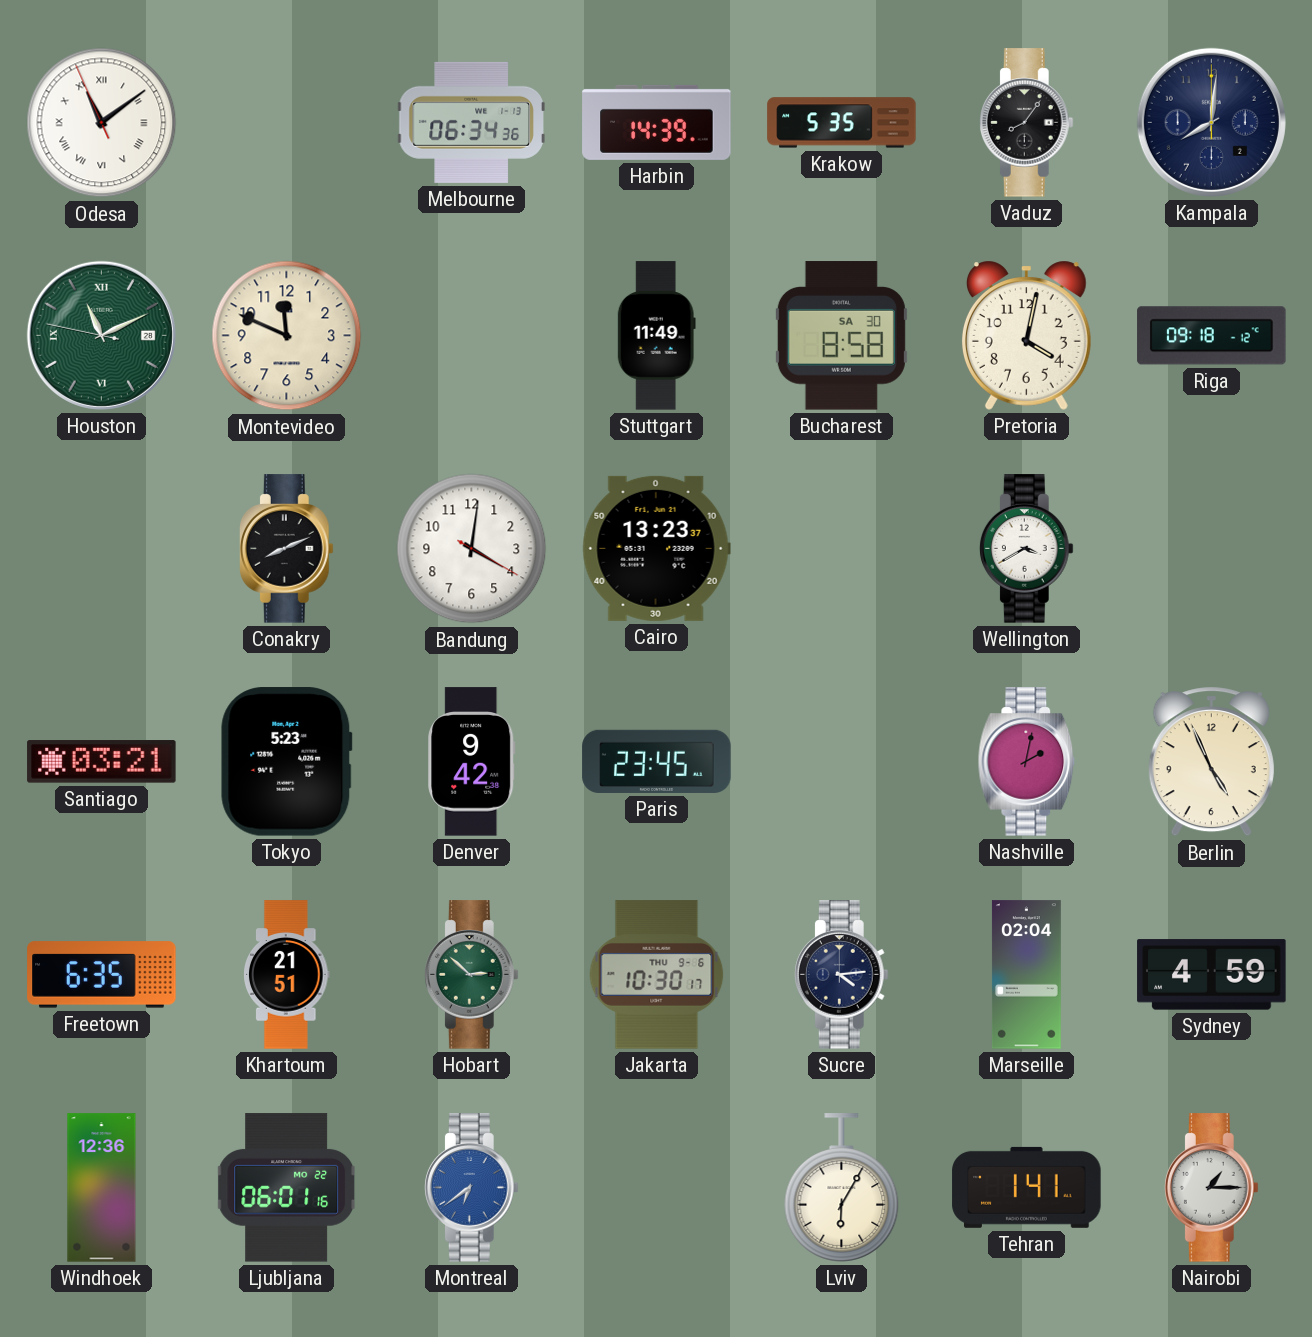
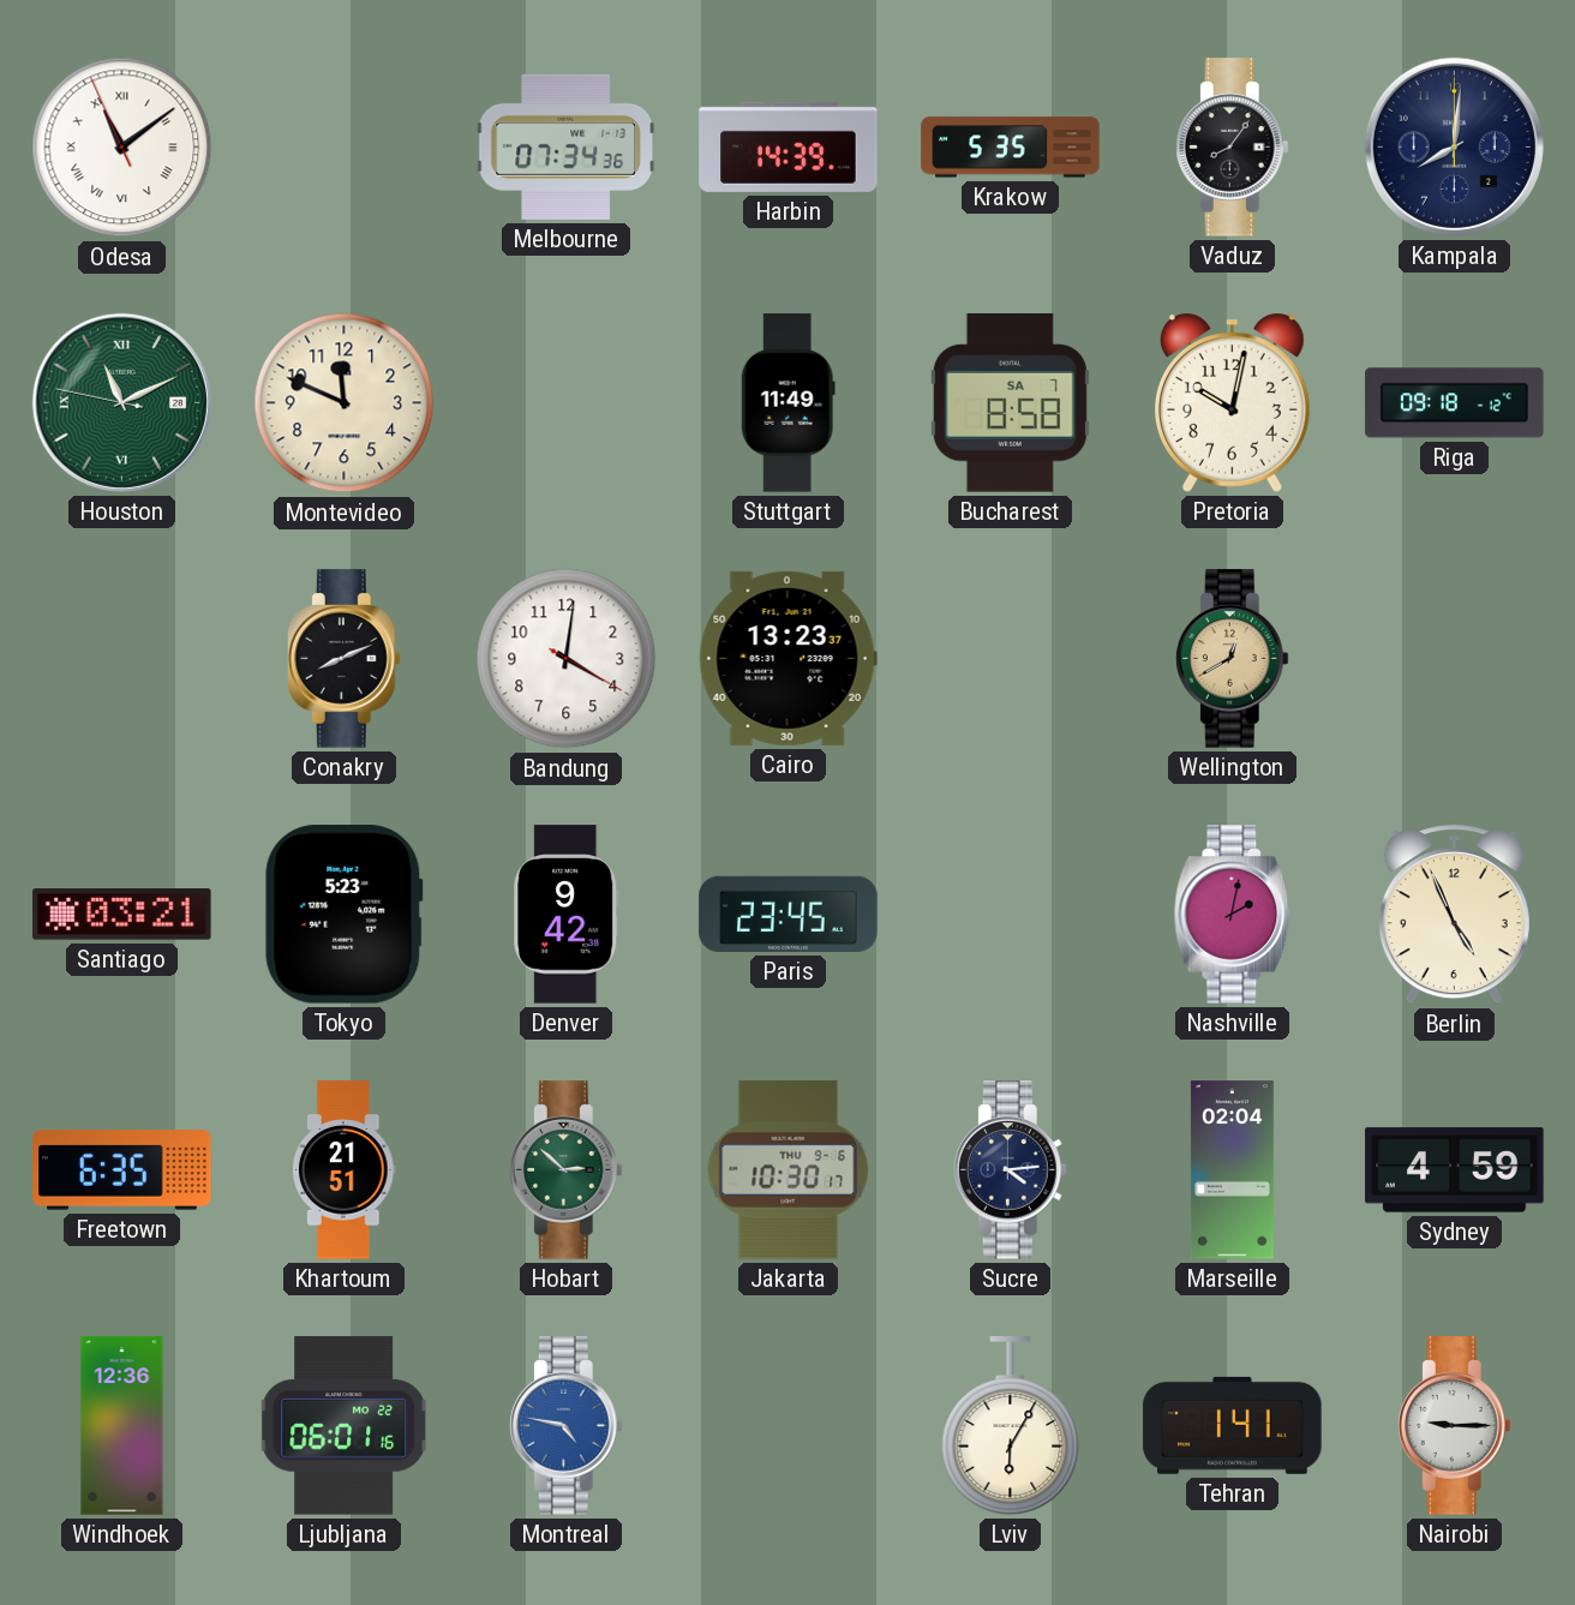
Melbourne: 06:34 -> 07:34
Bucharest date: SA 30 -> SA 7
Pretoria: 4:02 -> 10:02
Wellington: 3:40 -> 12:40
Wellington dial: white -> champagne
Montreal: 6:39 -> 4:47
Nairobi: 1:15 -> 9:15
